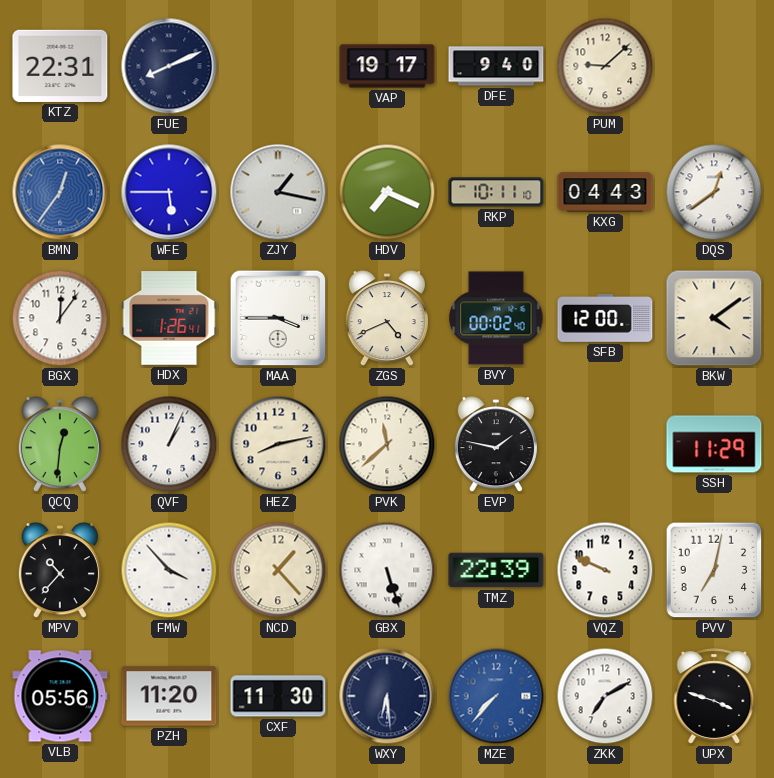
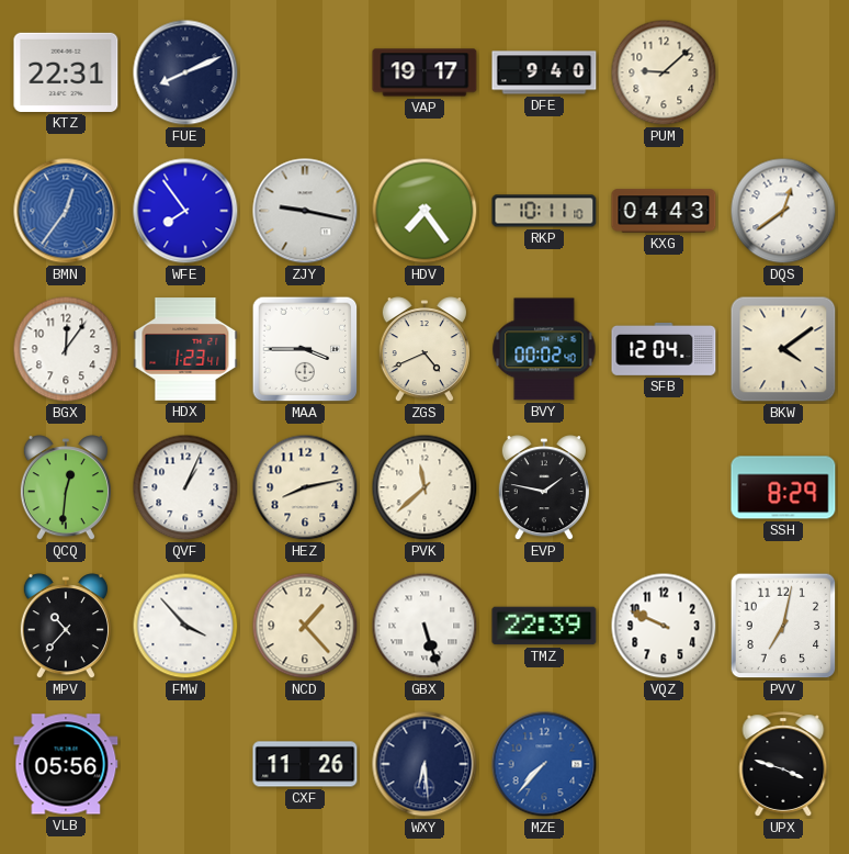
WFE: 5:45 -> 7:54
ZJY: 1:17 -> 9:17
HDV: 7:19 -> 7:24
HDX: 1:26 -> 1:23
SFB: 12:00 -> 12:04
SSH: 11:29 -> 8:29
PZH: 11:20 -> none
CXF: 11:30 -> 11:26
ZKK: 7:10 -> none
